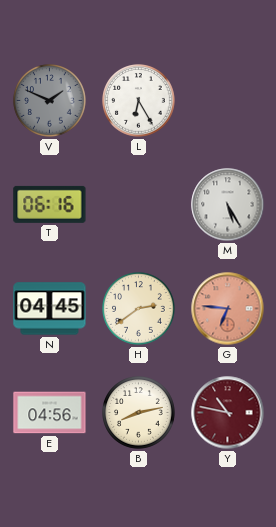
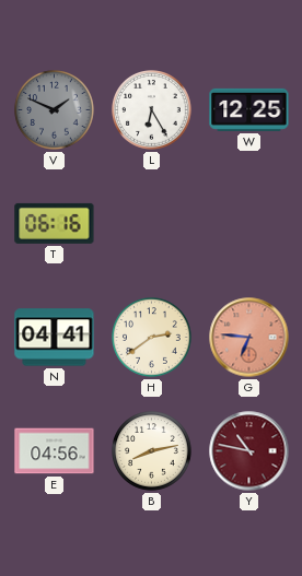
W: none -> 12:25
M: 5:25 -> none
N: 04:45 -> 04:41
